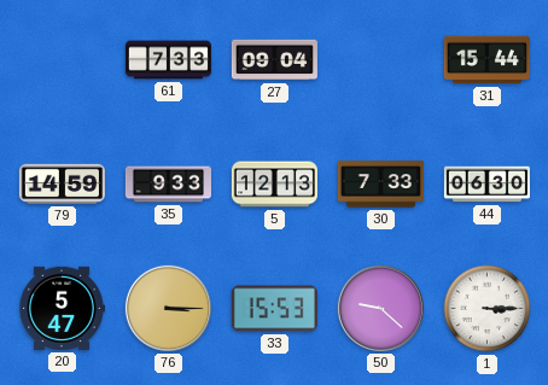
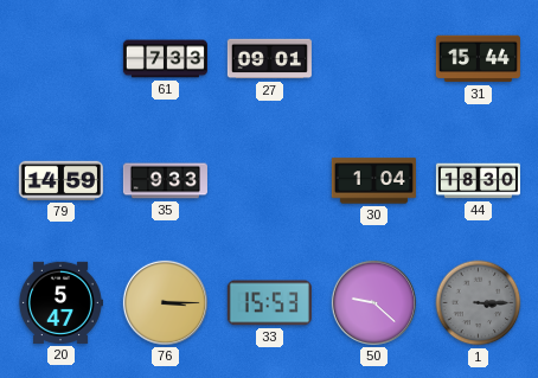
27: 09:04 -> 09:01
5: 12:13 -> none
30: 7:33 -> 1:04
44: 06:30 -> 18:30
1 dial: white -> grey
